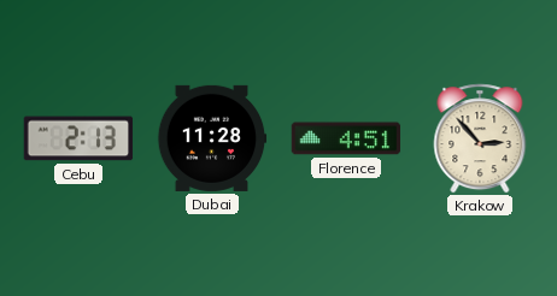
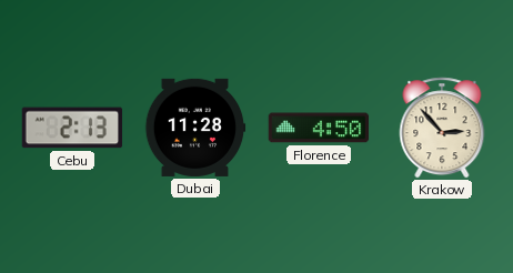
Florence: 4:51 -> 4:50
